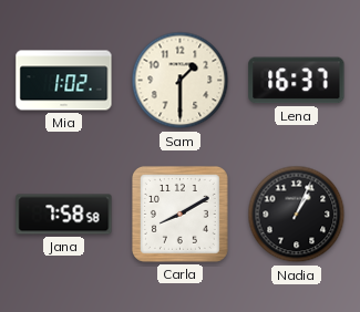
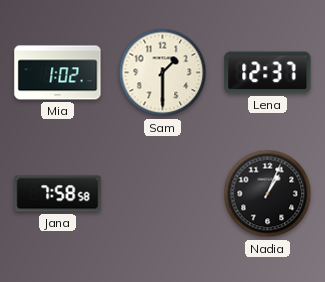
Lena: 16:37 -> 12:37
Carla: 8:10 -> none
